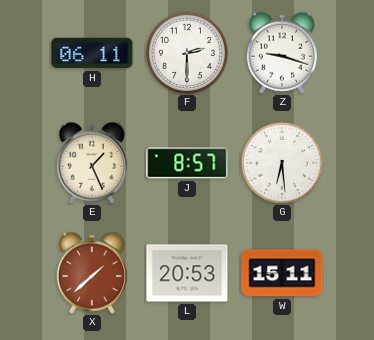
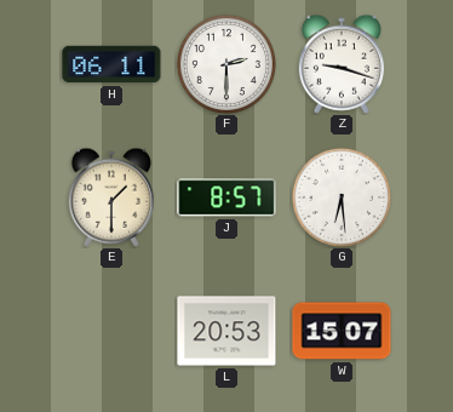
E: 1:26 -> 1:30
X: 1:38 -> none
W: 15:11 -> 15:07
